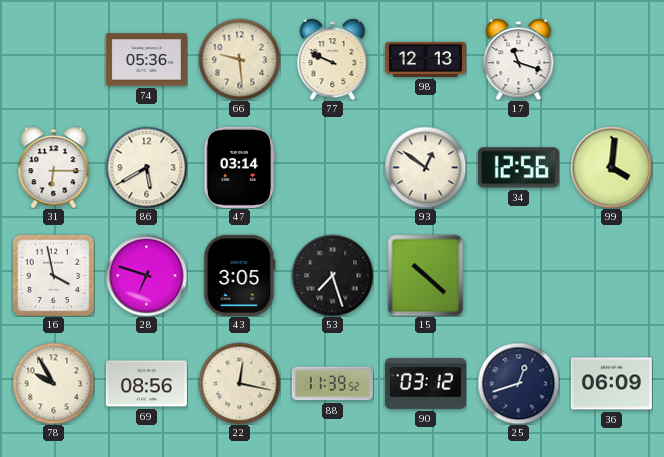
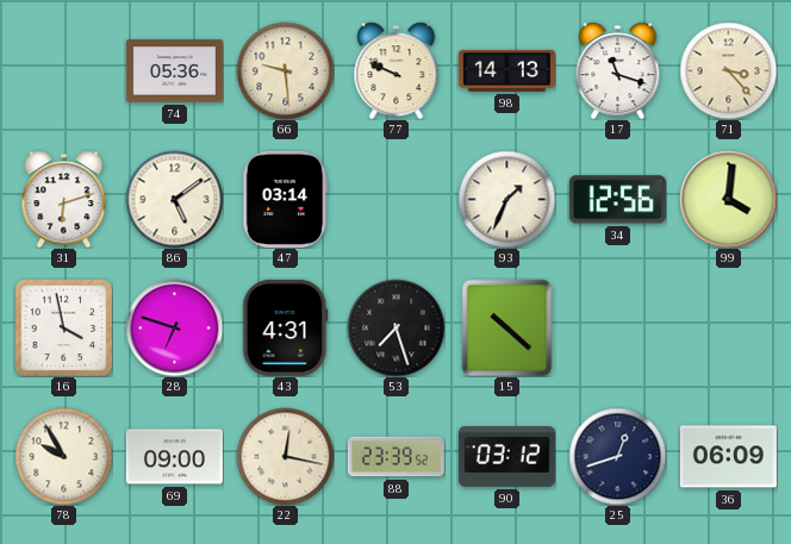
98: 12:13 -> 14:13
71: none -> 3:23
31: 6:15 -> 6:12
86: 5:40 -> 5:09
93: 12:51 -> 1:34
43: 3:05 -> 4:31
69: 08:56 -> 09:00
88: 11:39 -> 23:39
